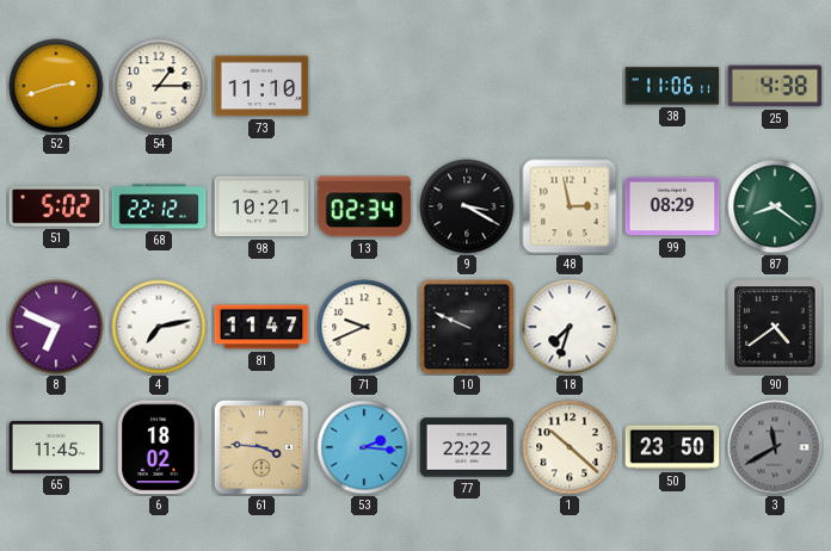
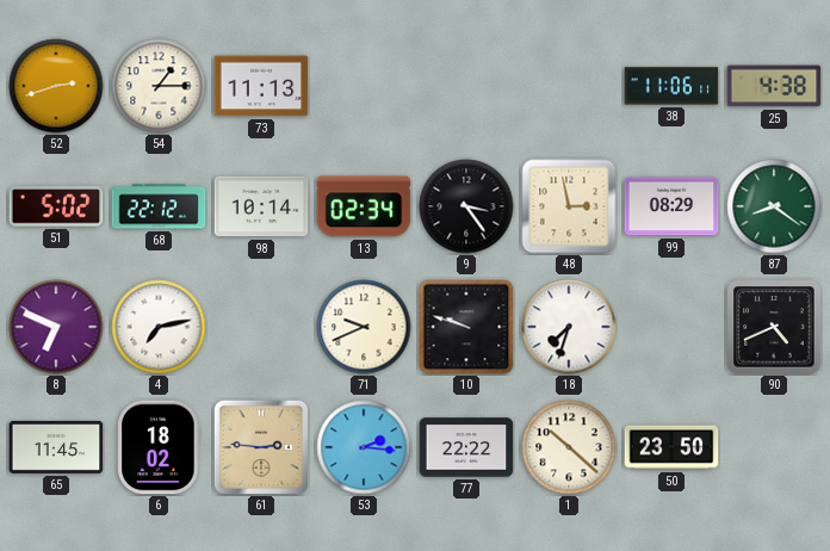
73: 11:10 -> 11:13
98: 10:21 -> 10:14
9: 3:20 -> 3:24
81: 11:47 -> none
10: 9:49 -> 9:48
90: 4:39 -> 4:41
61: 3:46 -> 2:46
3: 11:40 -> none
